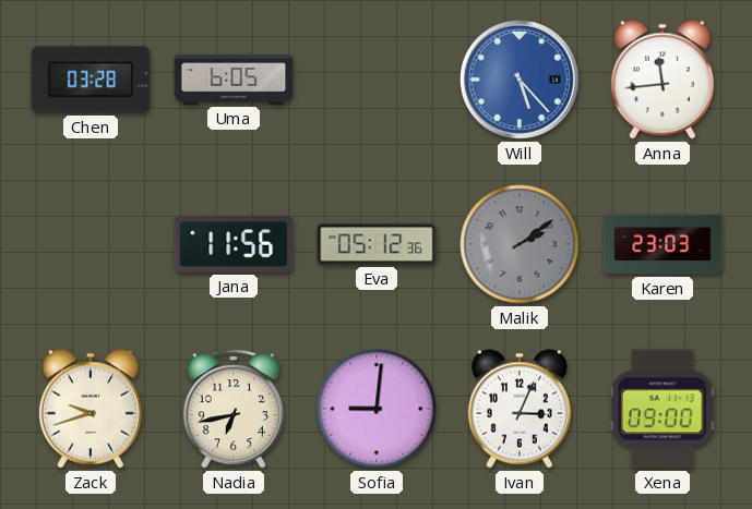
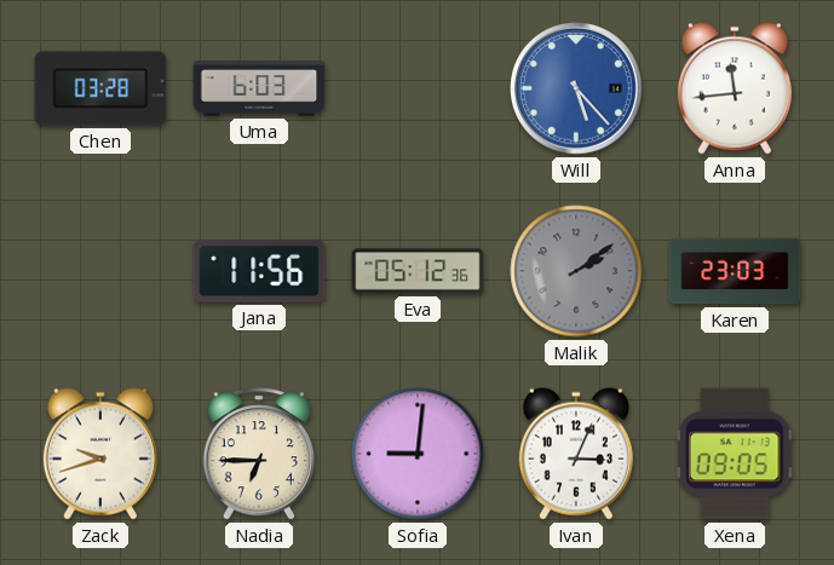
Uma: 6:05 -> 6:03
Nadia: 6:43 -> 6:45
Xena: 09:00 -> 09:05
